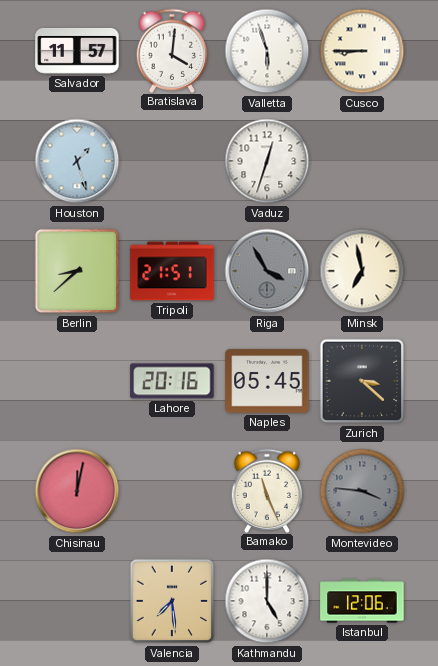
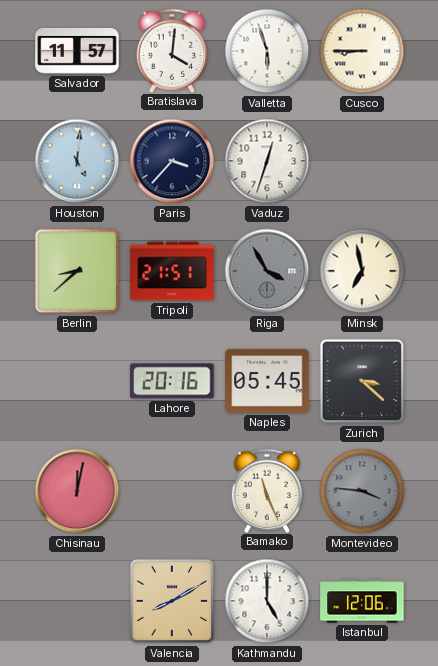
Houston: 1:27 -> 5:01
Paris: none -> 3:37
Valencia: 7:29 -> 8:10
